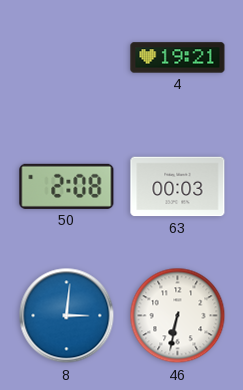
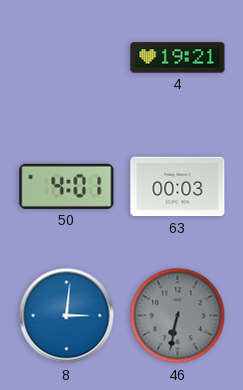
50: 2:08 -> 4:01
46 dial: white -> grey
